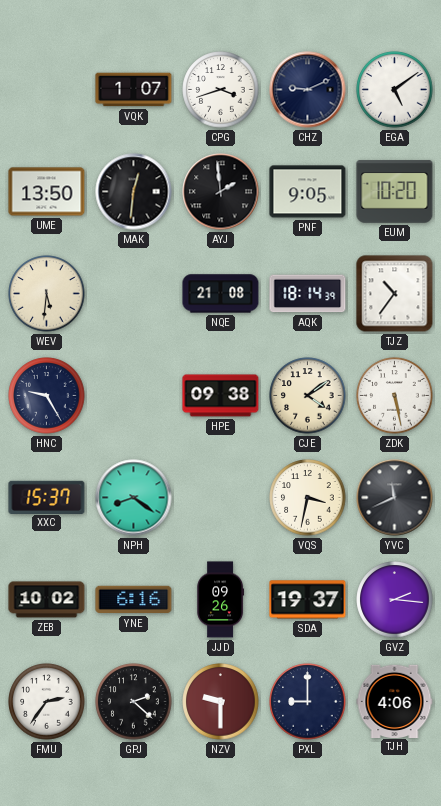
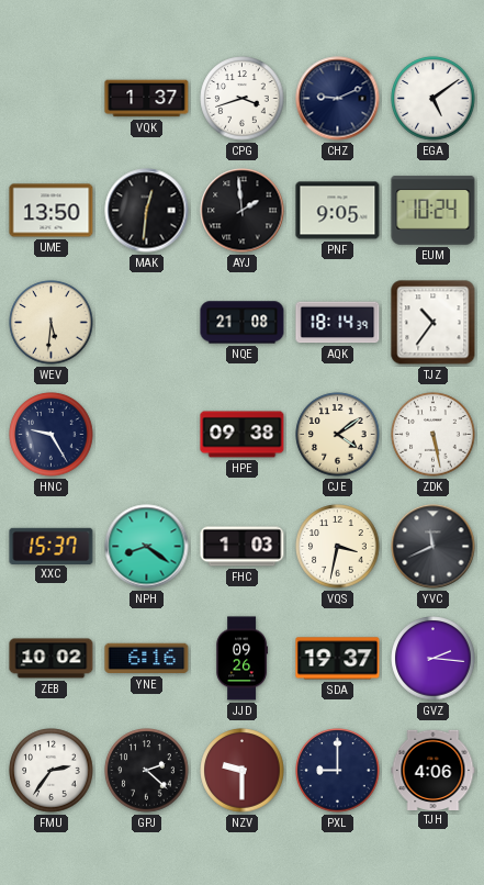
VQK: 1:07 -> 1:37
EUM: 10:20 -> 10:24
FHC: none -> 1:03
